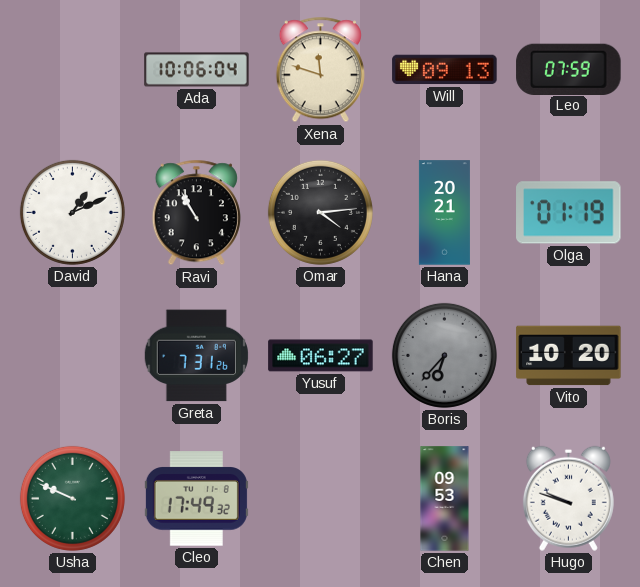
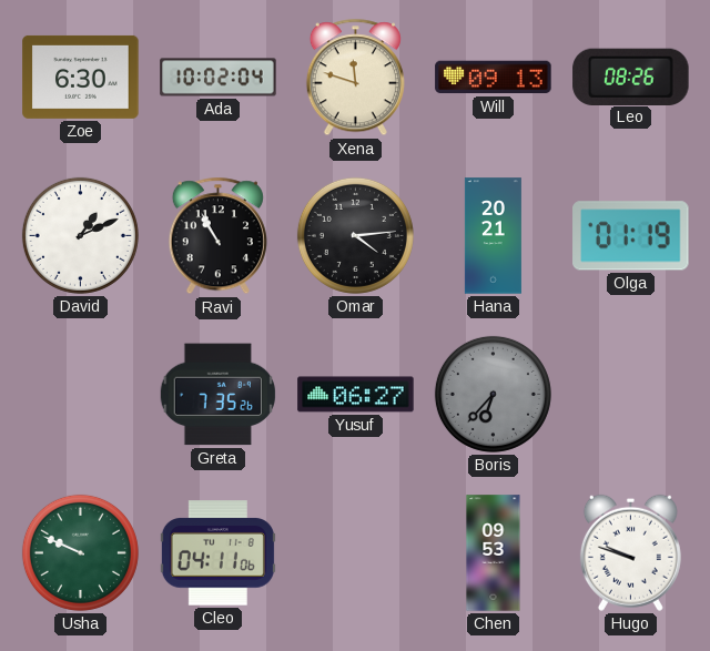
Zoe: none -> 6:30
Ada: 10:06 -> 10:02
Leo: 07:59 -> 08:26
Greta: 7:31 -> 7:35
Vito: 10:20 -> none
Cleo: 17:49 -> 04:11
